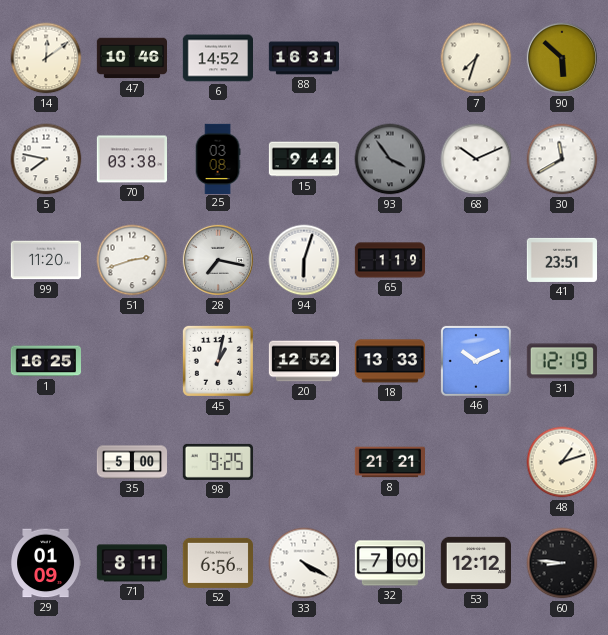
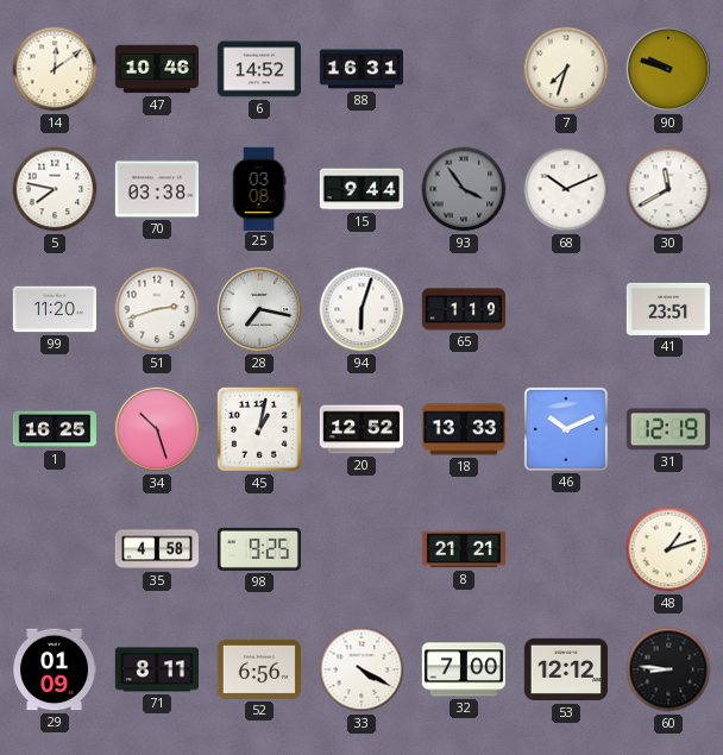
90: 5:52 -> 9:48
34: none -> 10:27
35: 5:00 -> 4:58
